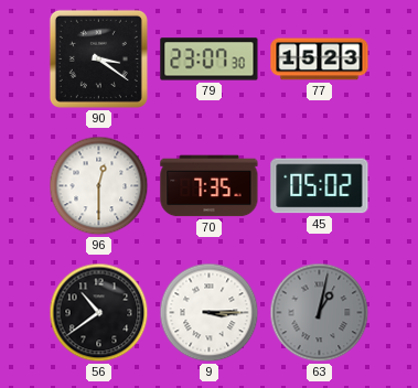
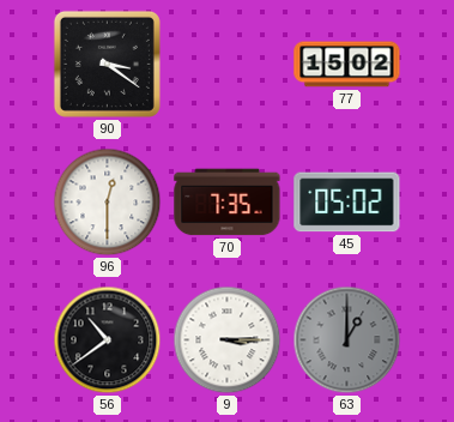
79: 23:07 -> none
77: 15:23 -> 15:02
63: 1:02 -> 1:00
